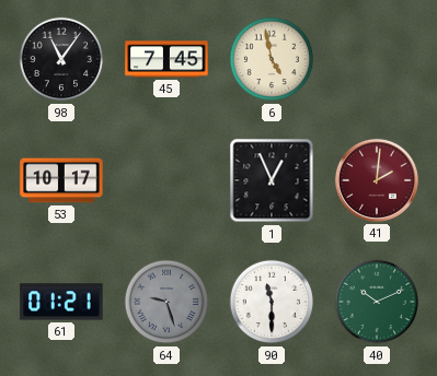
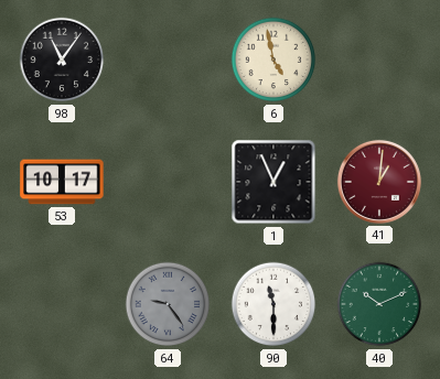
45: 7:45 -> none
41: 2:01 -> 1:01
61: 01:21 -> none
64: 9:27 -> 9:24
